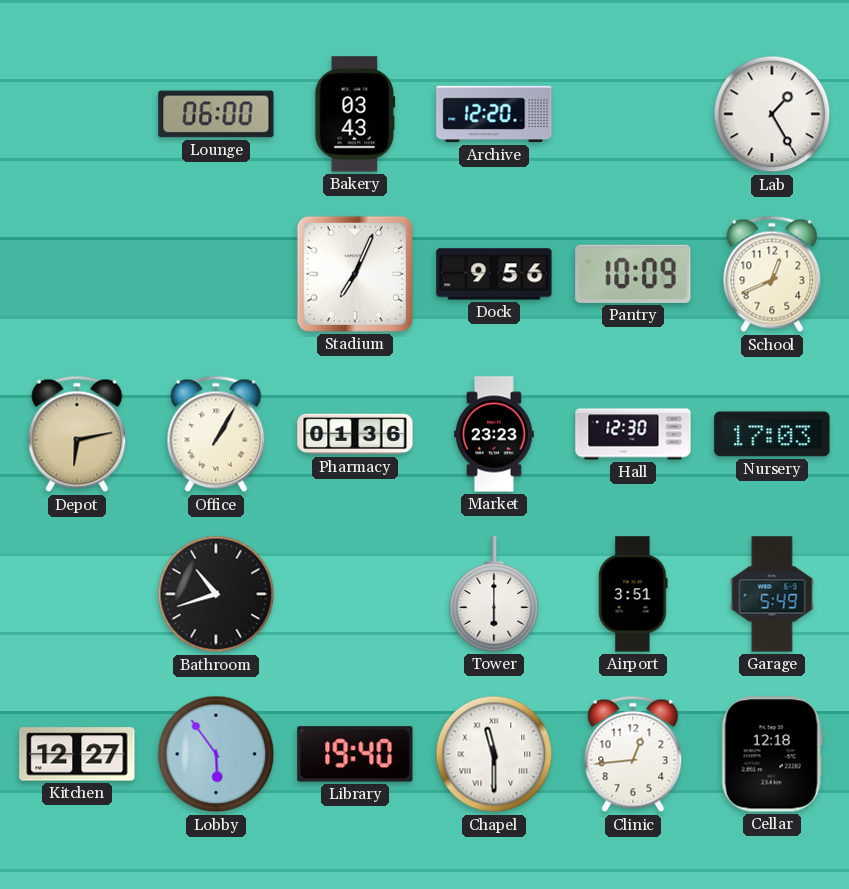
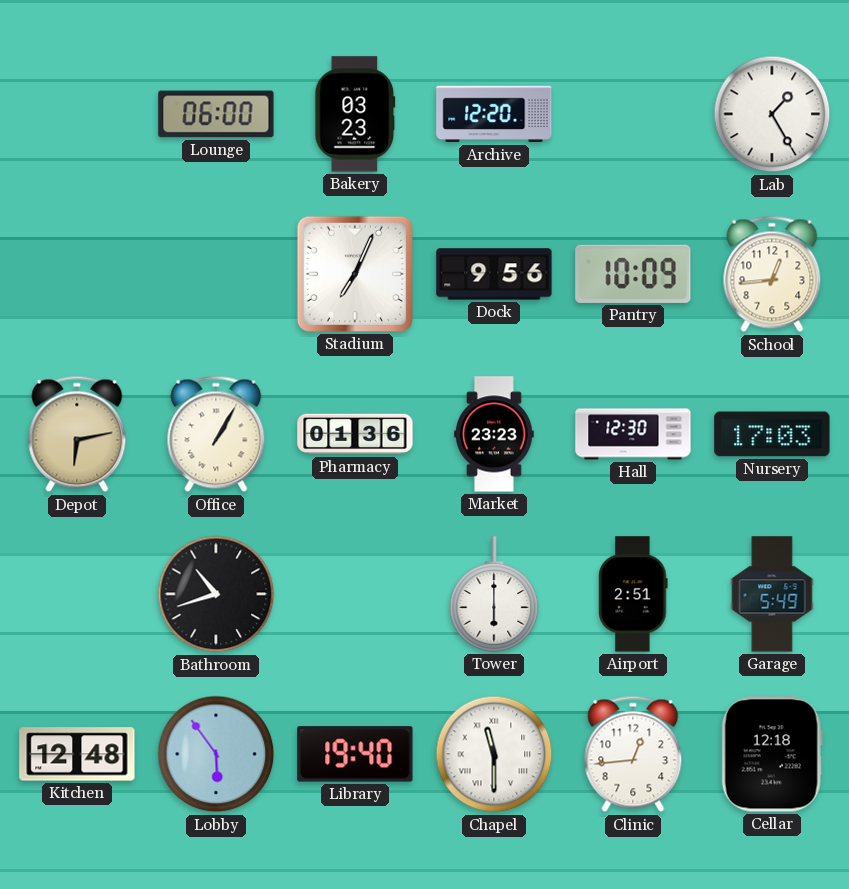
Bakery: 03:43 -> 03:23
School: 12:41 -> 12:44
Airport: 3:51 -> 2:51
Kitchen: 12:27 -> 12:48
